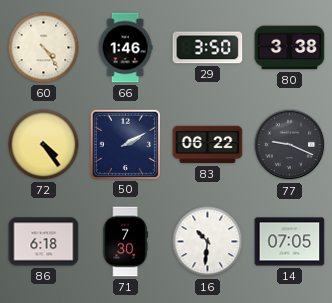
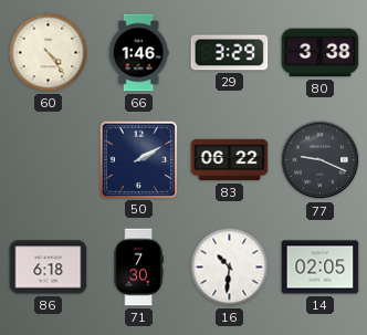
29: 3:50 -> 3:29
72: 4:24 -> none
14: 07:05 -> 02:05
